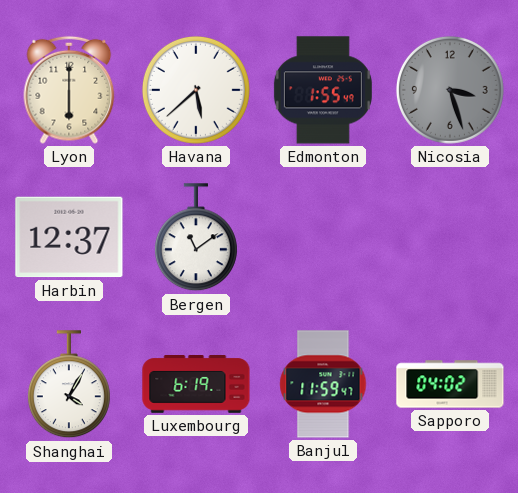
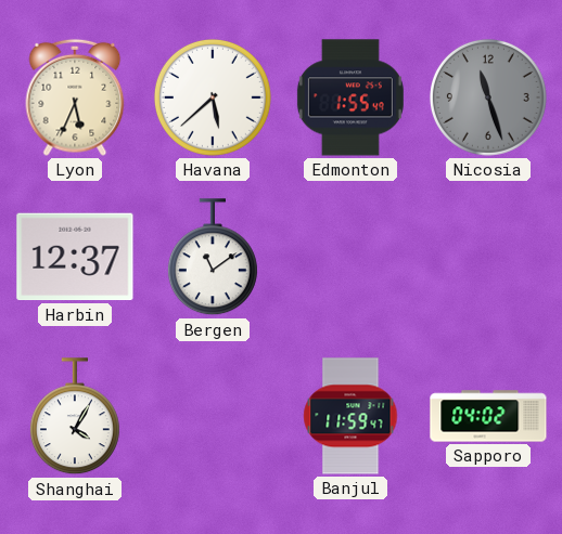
Lyon: 6:00 -> 5:34
Nicosia: 3:27 -> 11:27
Luxembourg: 6:19 -> none
